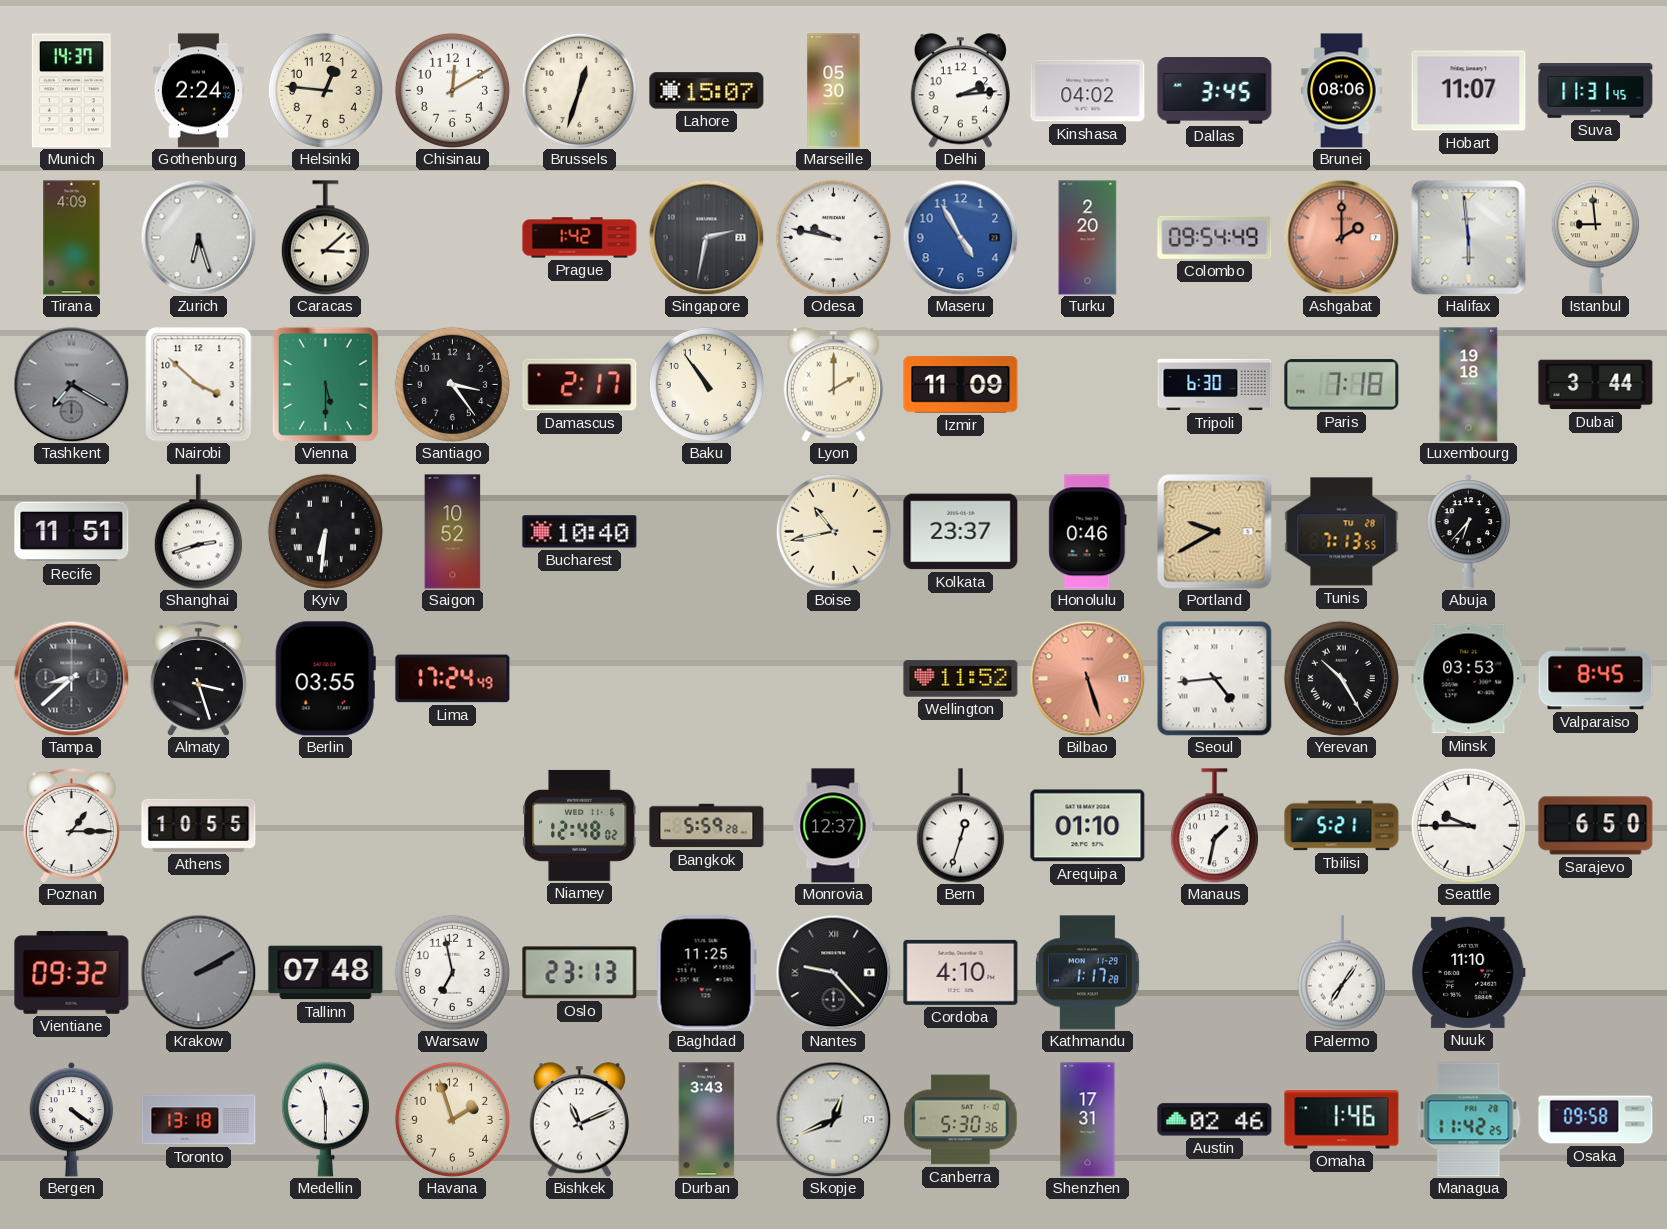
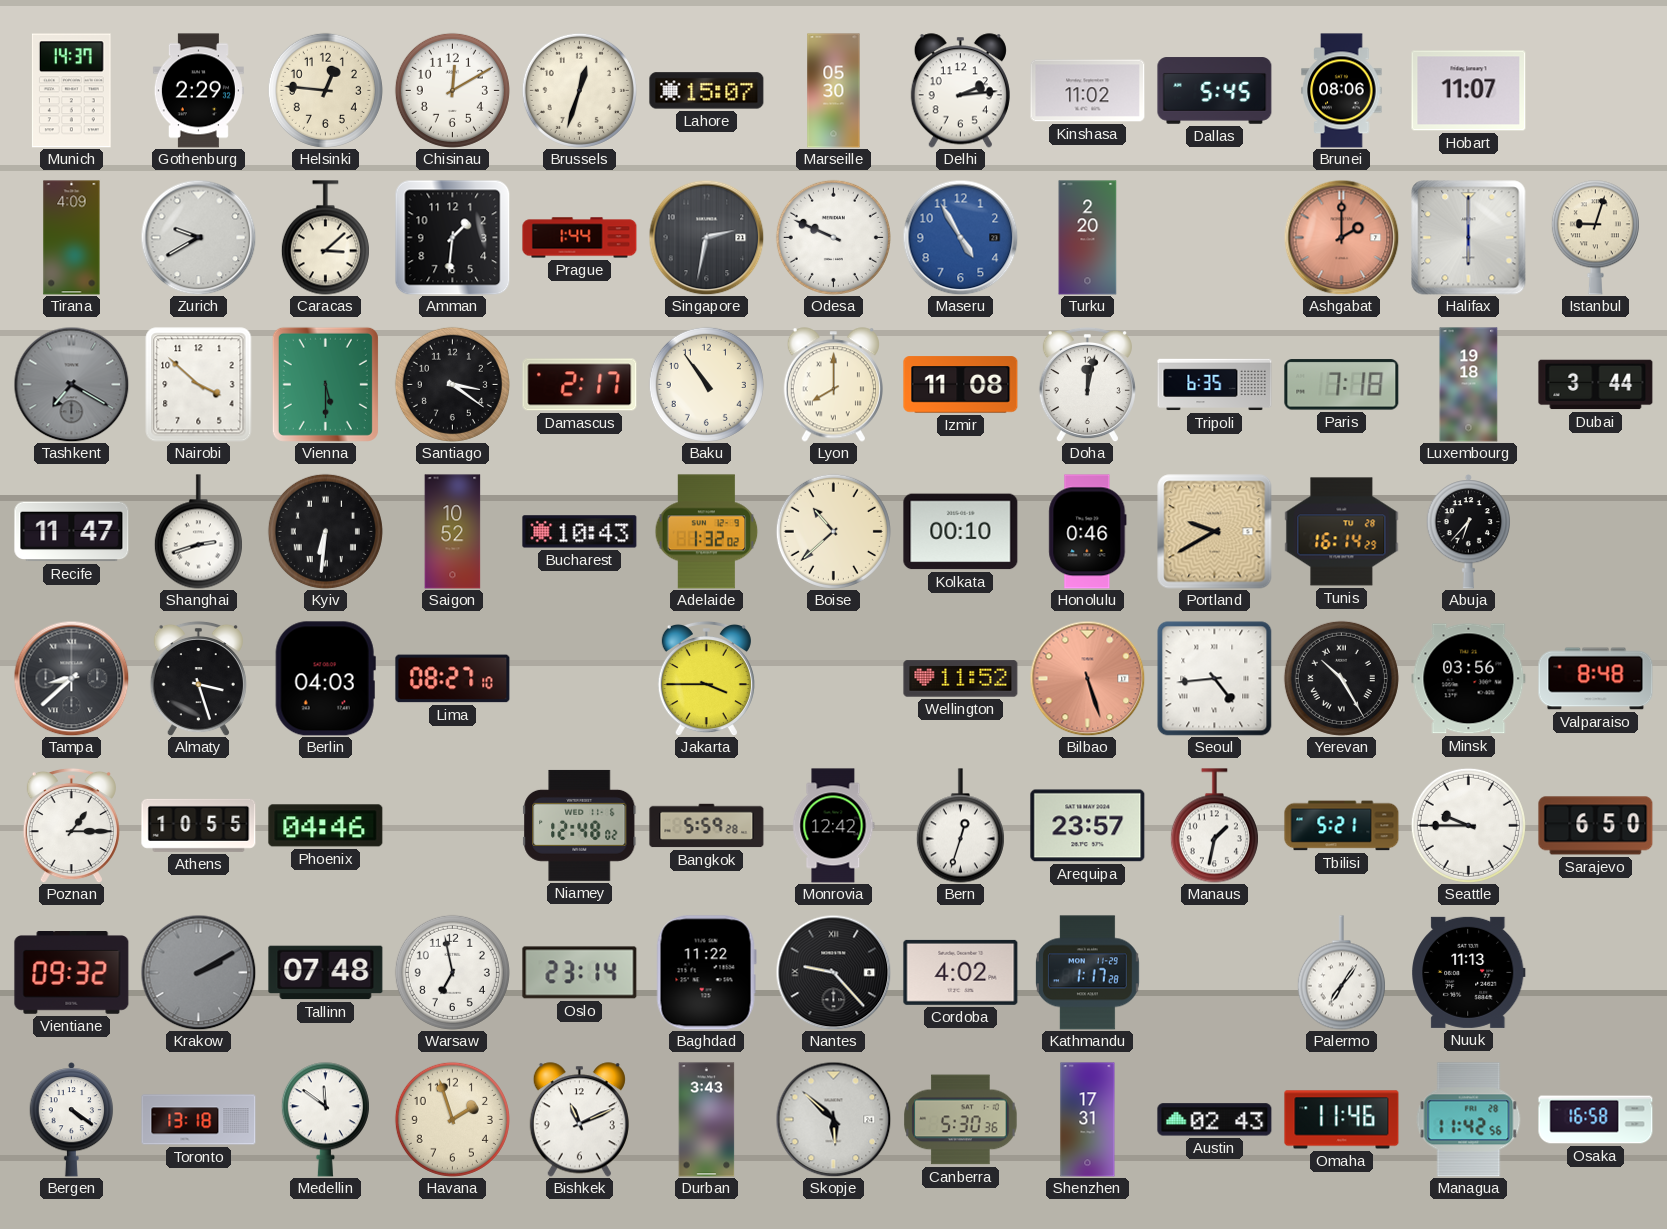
Gothenburg: 2:24 -> 2:29
Kinshasa: 04:02 -> 11:02
Dallas: 3:45 -> 5:45
Suva: 11:31 -> none
Zurich: 6:27 -> 9:40
Amman: none -> 1:31
Prague: 1:42 -> 1:44
Odesa: 9:47 -> 9:49
Colombo: 09:54 -> none
Halifax: 5:59 -> 6:00
Istanbul: 8:59 -> 9:03
Santiago: 3:24 -> 3:21
Lyon: 2:00 -> 8:00
Izmir: 11:09 -> 11:08
Doha: none -> 12:02
Tripoli: 6:30 -> 6:35
Recife: 11:51 -> 11:47
Bucharest: 10:40 -> 10:43
Adelaide: none -> 1:32
Boise: 10:43 -> 10:38
Kolkata: 23:37 -> 00:10
Tunis: 7:13 -> 16:14
Berlin: 03:55 -> 04:03
Lima: 17:24 -> 08:27
Jakarta: none -> 3:45
Minsk: 03:53 -> 03:56
Valparaiso: 8:45 -> 8:48
Phoenix: none -> 04:46
Monrovia: 12:37 -> 12:42
Arequipa: 01:10 -> 23:57
Oslo: 23:13 -> 23:14
Baghdad: 11:25 -> 11:22
Cordoba: 4:10 -> 4:02
Nuuk: 11:10 -> 11:13
Medellin: 11:30 -> 11:51
Skopje: 12:41 -> 5:52
Austin: 02:46 -> 02:43
Omaha: 1:46 -> 11:46
Managua: 11:42:25 -> 11:42:56
Osaka: 09:58 -> 16:58
